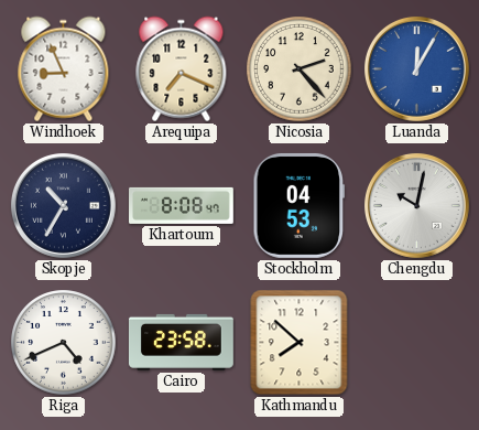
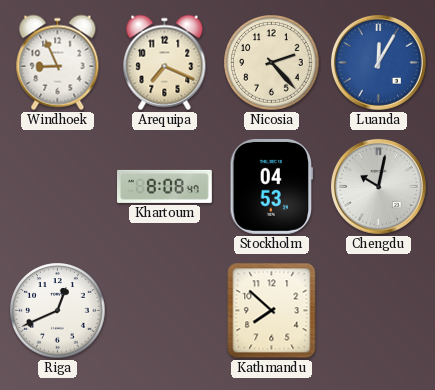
Skopje: 10:35 -> none
Riga: 4:41 -> 12:41
Cairo: 23:58 -> none
